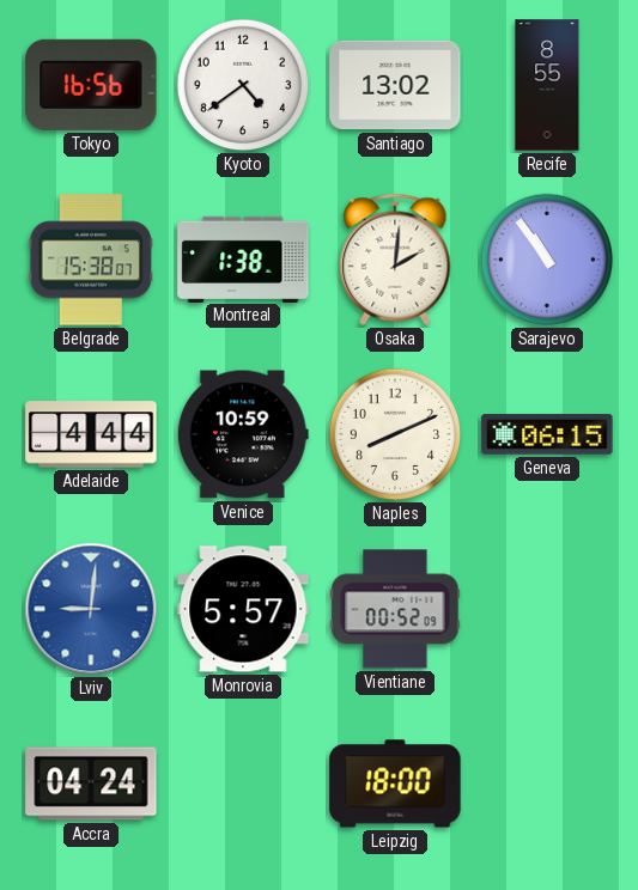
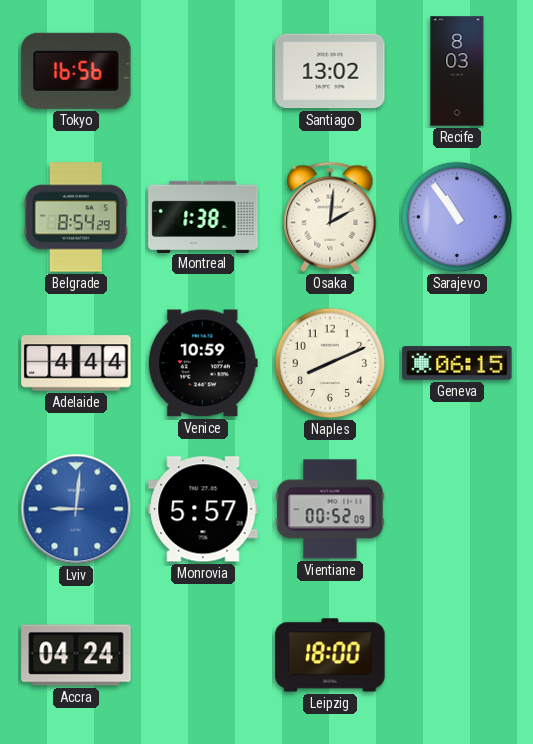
Kyoto: 4:39 -> none
Recife: 8:55 -> 8:03
Belgrade: 15:38 -> 8:54
